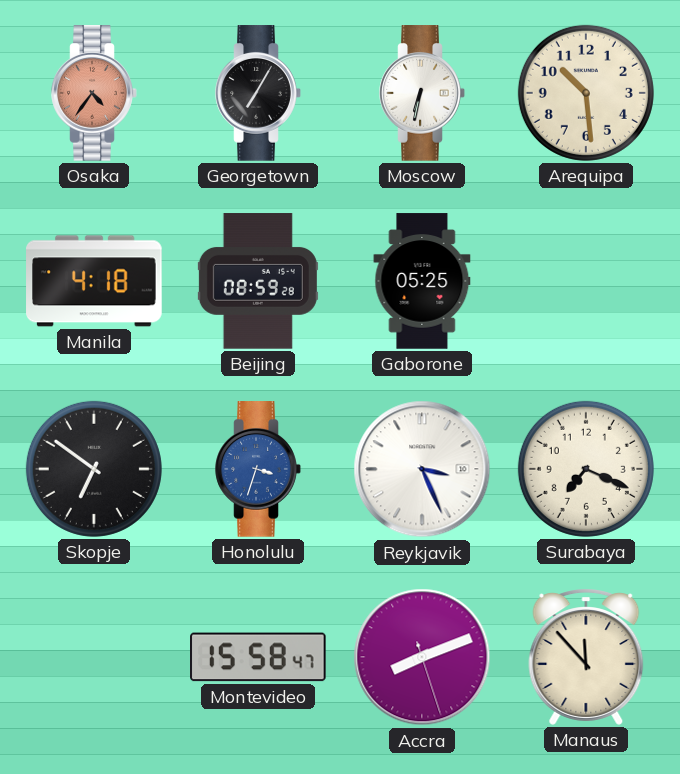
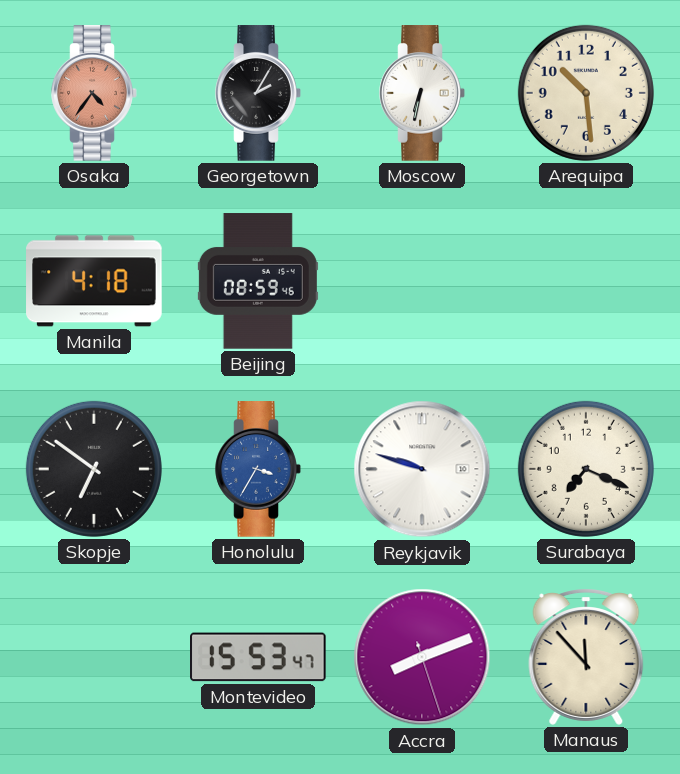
Georgetown: 7:05 -> 2:05
Beijing: 08:59:28 -> 08:59:46
Gaborone: 05:25 -> none
Honolulu: 3:33 -> 3:35
Reykjavik: 3:26 -> 9:48
Montevideo: 15:58 -> 15:53
